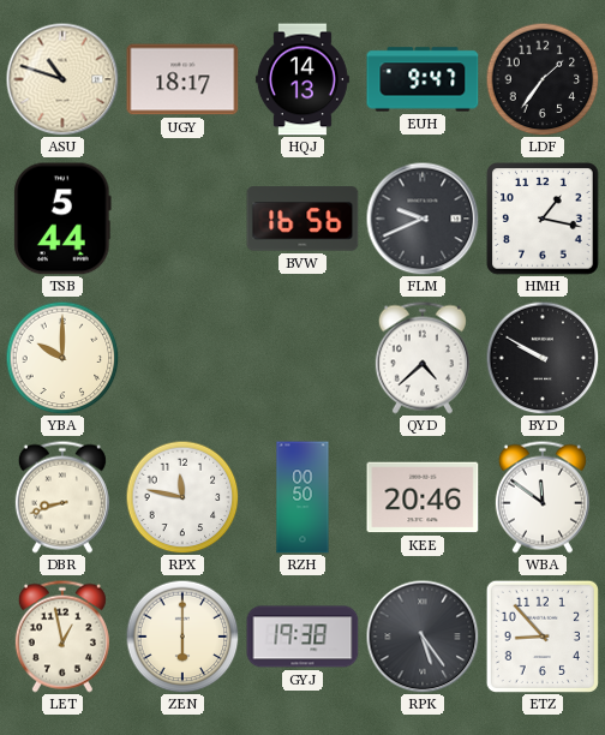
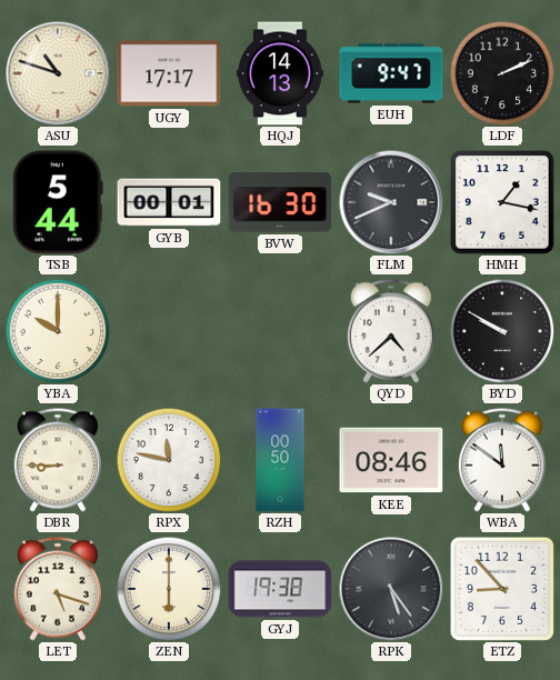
UGY: 18:17 -> 17:17
LDF: 1:36 -> 2:11
GYB: none -> 00:01
BVW: 16:56 -> 16:30
DBR: 8:42 -> 8:45
KEE: 20:46 -> 08:46
LET: 12:58 -> 5:18
